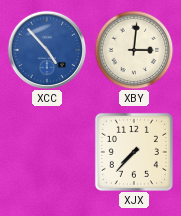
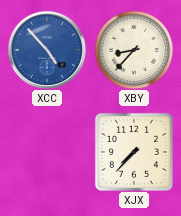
XBY: 3:01 -> 8:37
